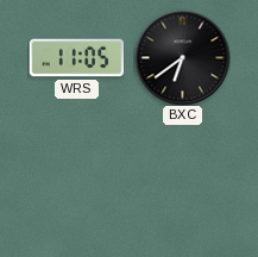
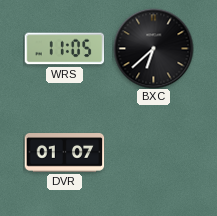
BXC: 6:39 -> 6:38
DVR: none -> 01:07
